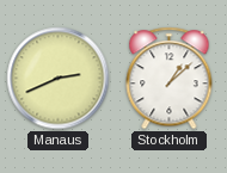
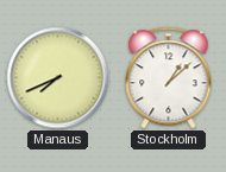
Manaus: 2:41 -> 7:41
